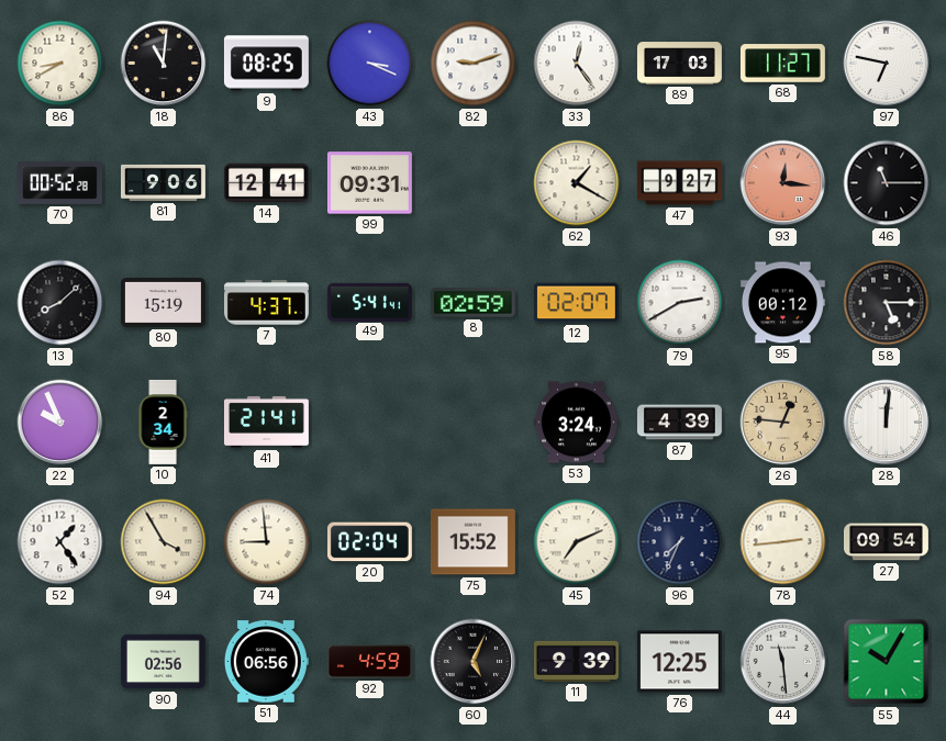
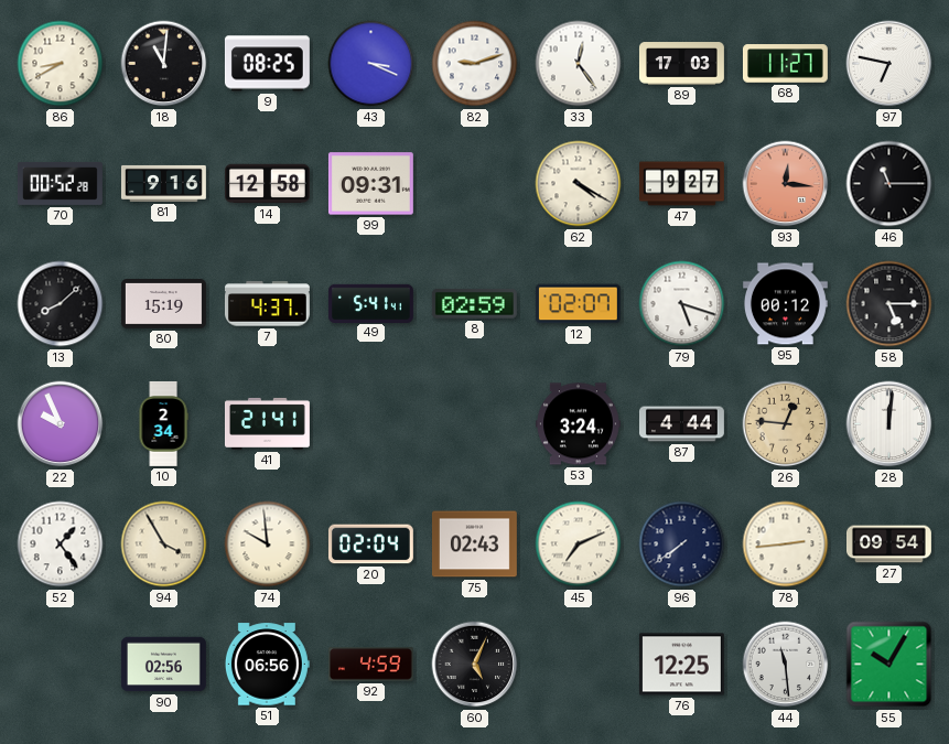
81: 9:06 -> 9:16
14: 12:41 -> 12:58
62: 1:20 -> 4:20
79: 2:40 -> 5:18
87: 4:39 -> 4:44
74: 8:59 -> 9:59
75: 15:52 -> 02:43
96: 7:34 -> 7:39
11: 9:39 -> none
